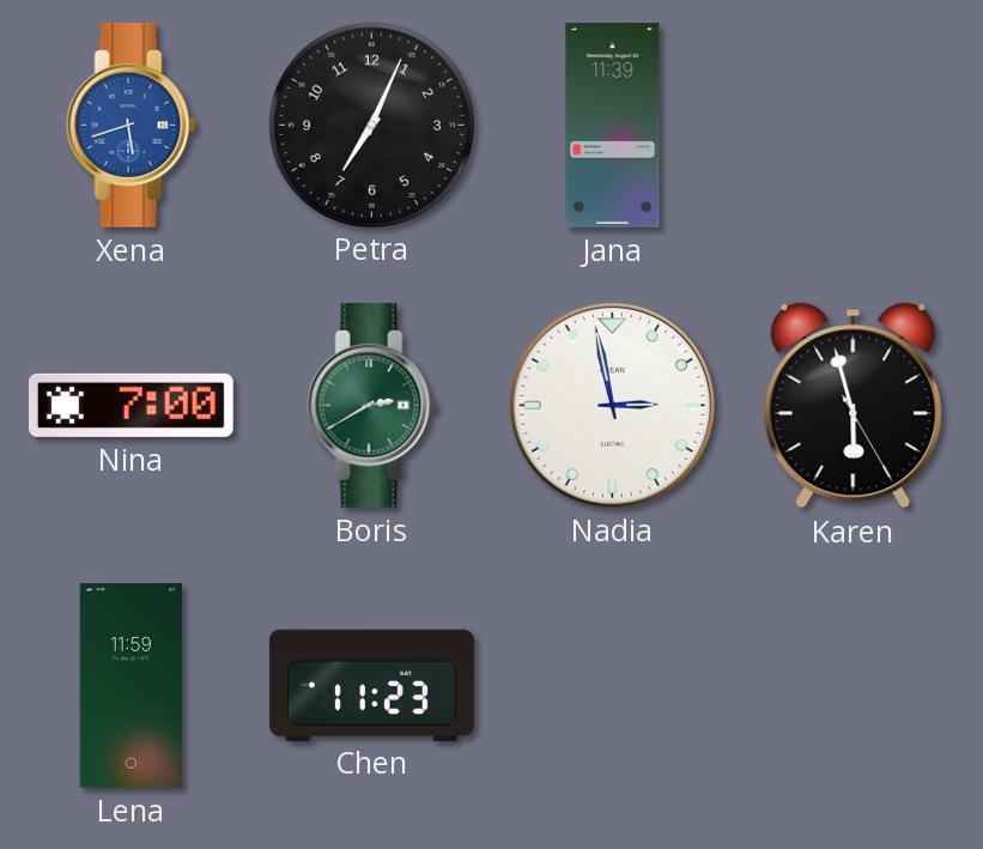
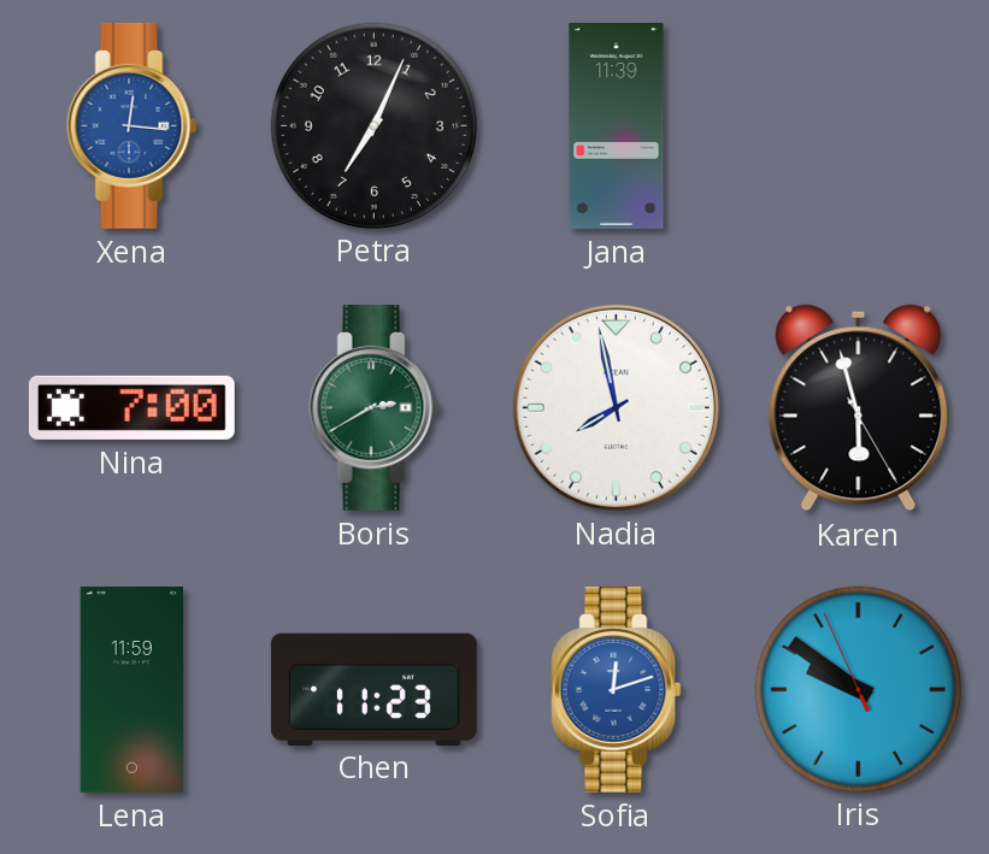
Xena: 5:42 -> 12:16
Nadia: 2:58 -> 7:58
Sofia: none -> 12:12
Iris: none -> 9:50
